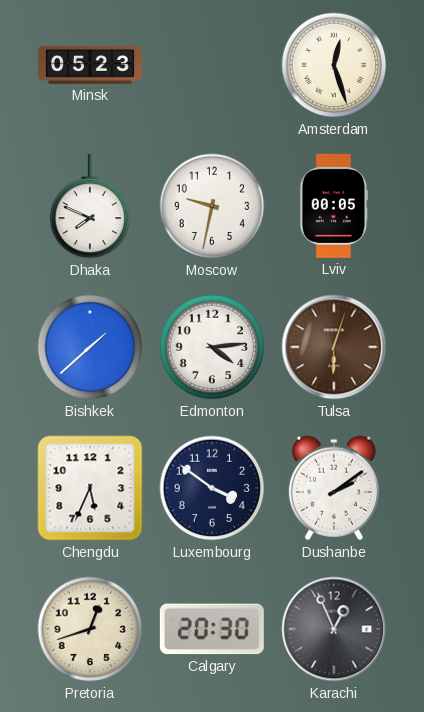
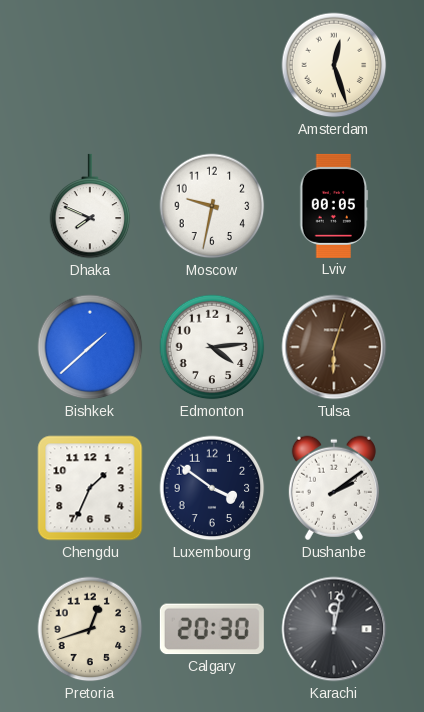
Minsk: 05:23 -> none
Chengdu: 5:34 -> 1:34
Karachi: 12:56 -> 12:02
